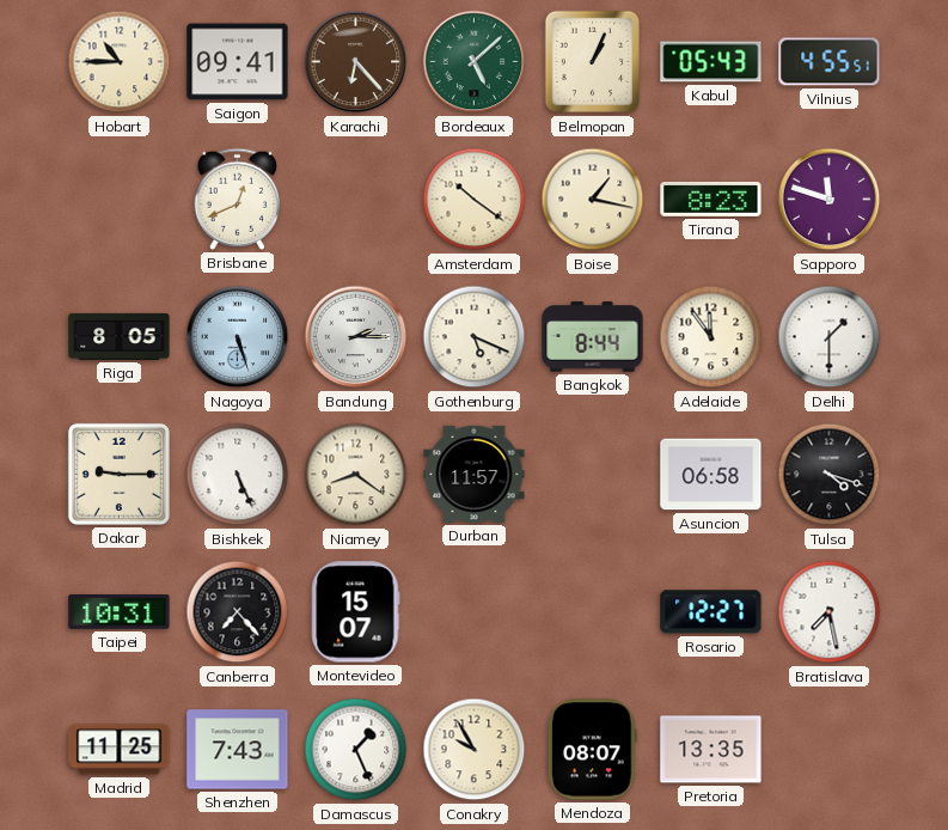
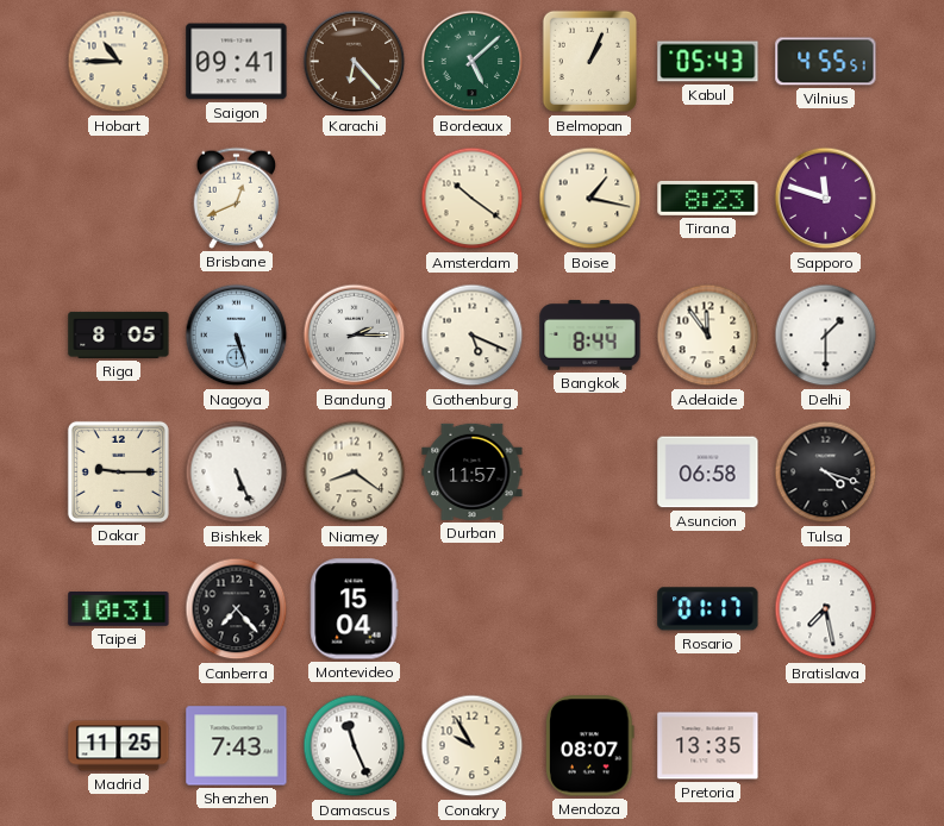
Montevideo: 15:07 -> 15:04
Rosario: 12:27 -> 01:17
Damascus: 1:26 -> 11:26
